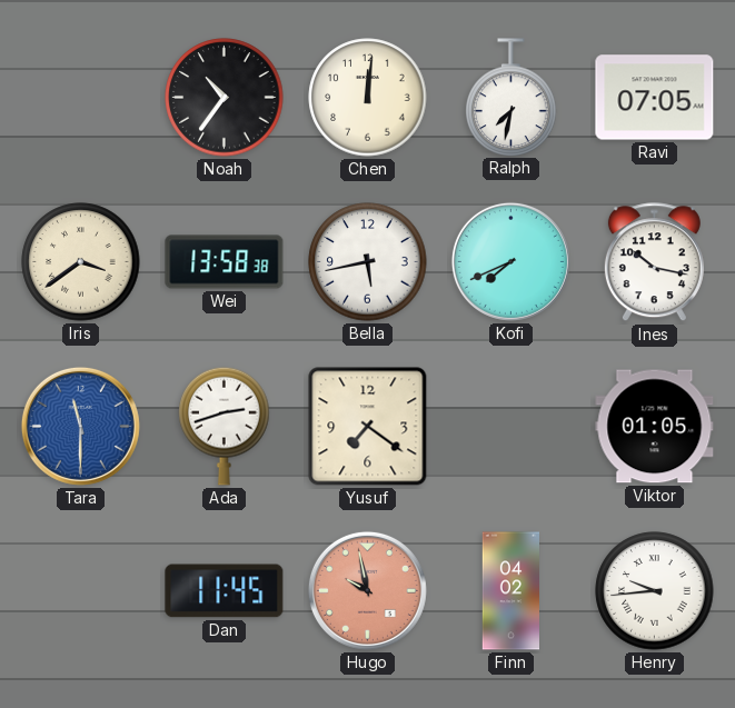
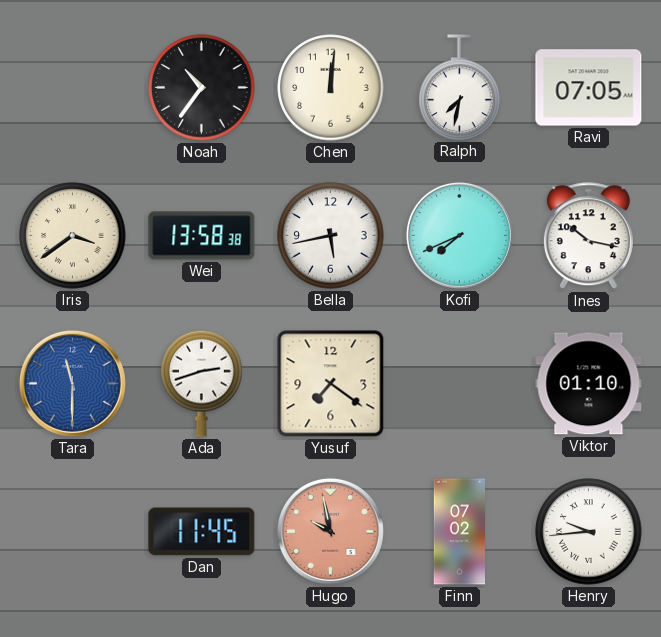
Viktor: 01:05 -> 01:10
Finn: 04:02 -> 07:02
